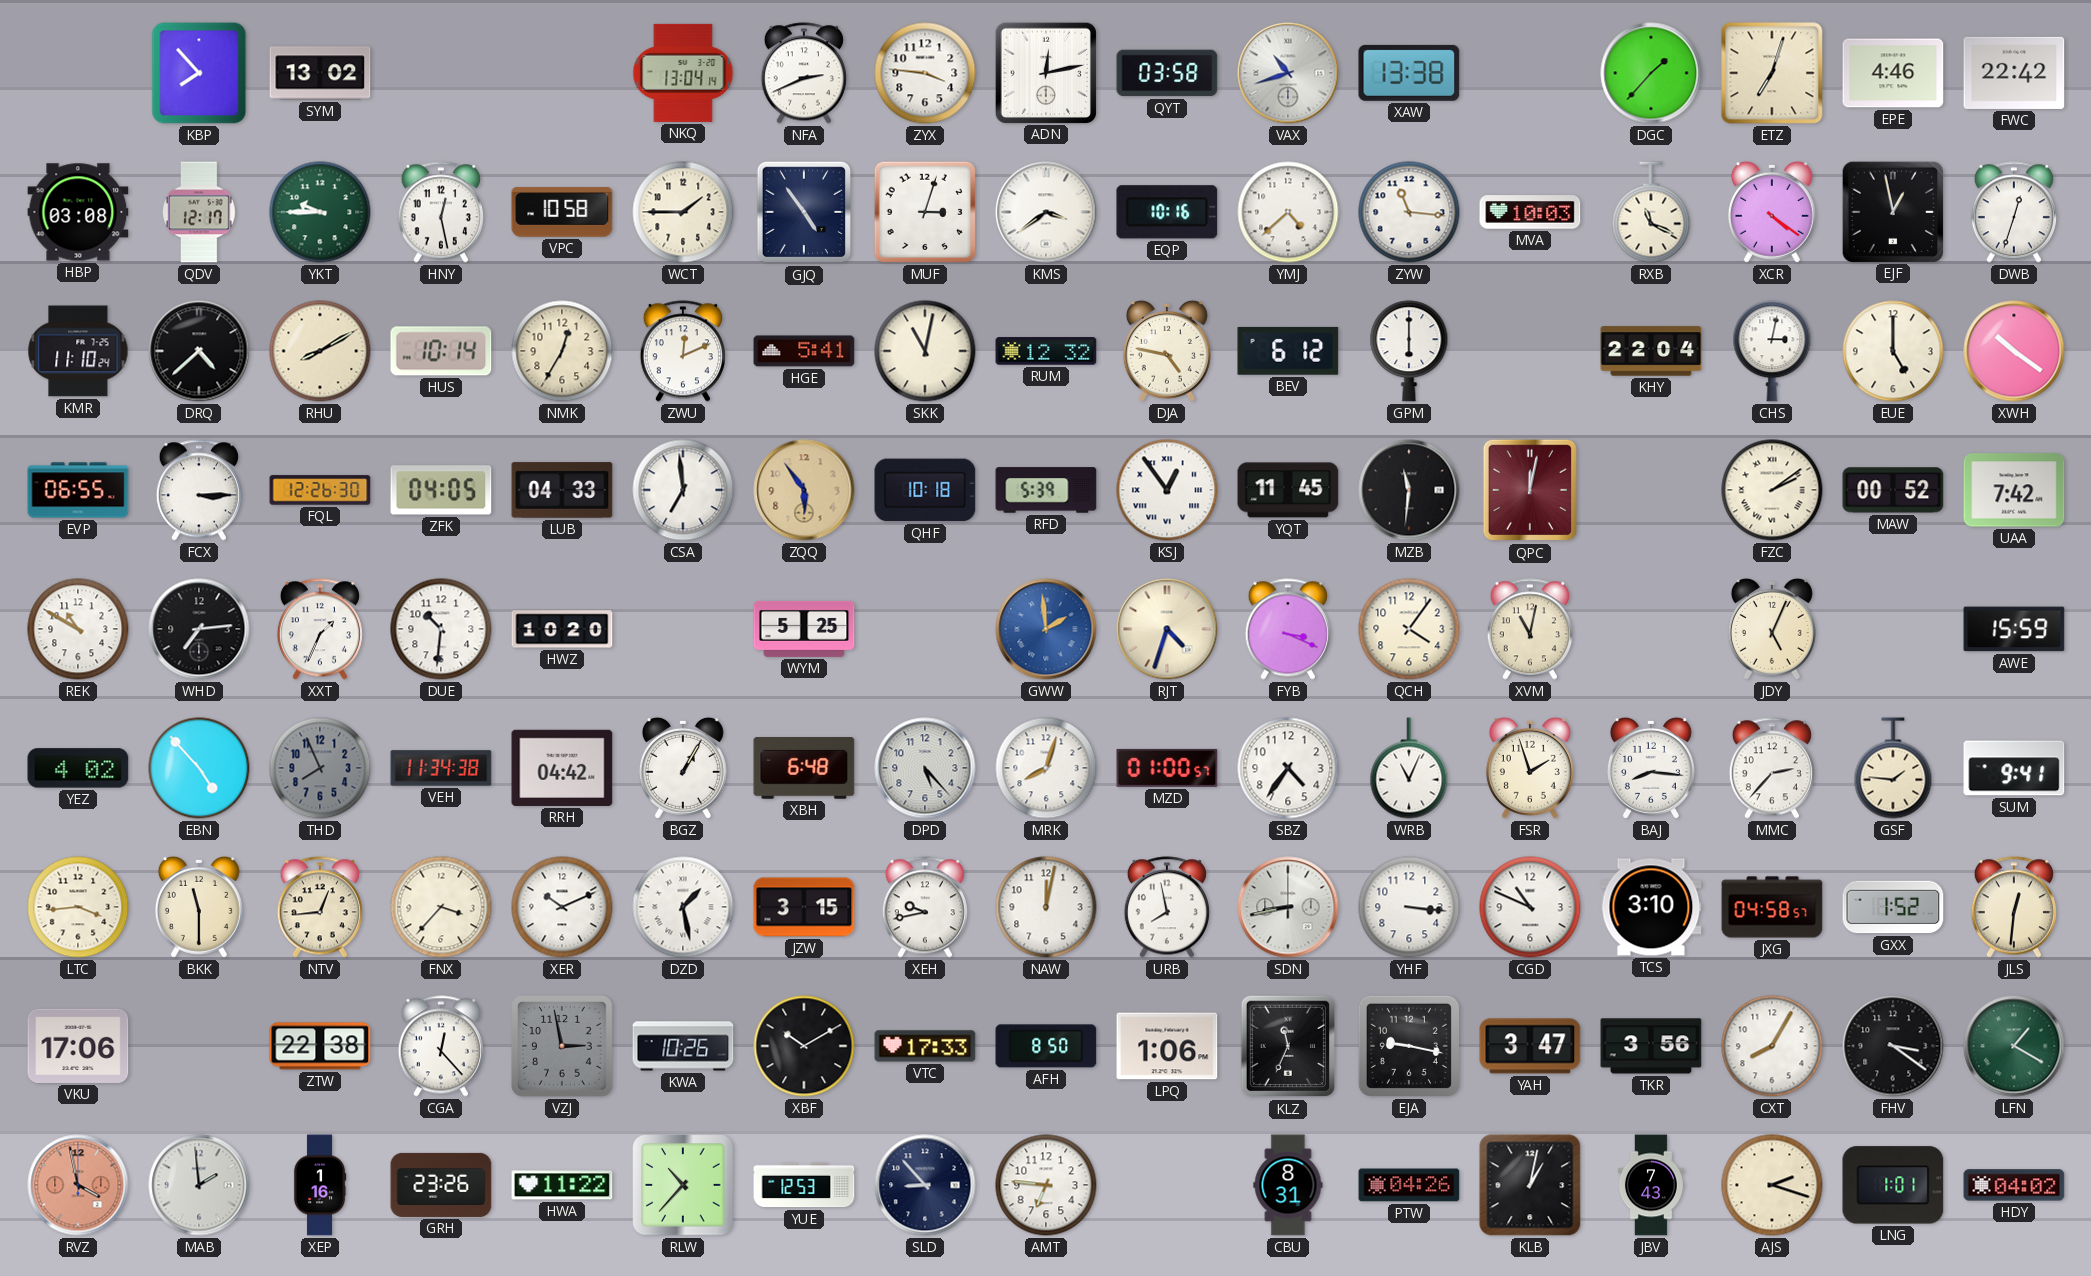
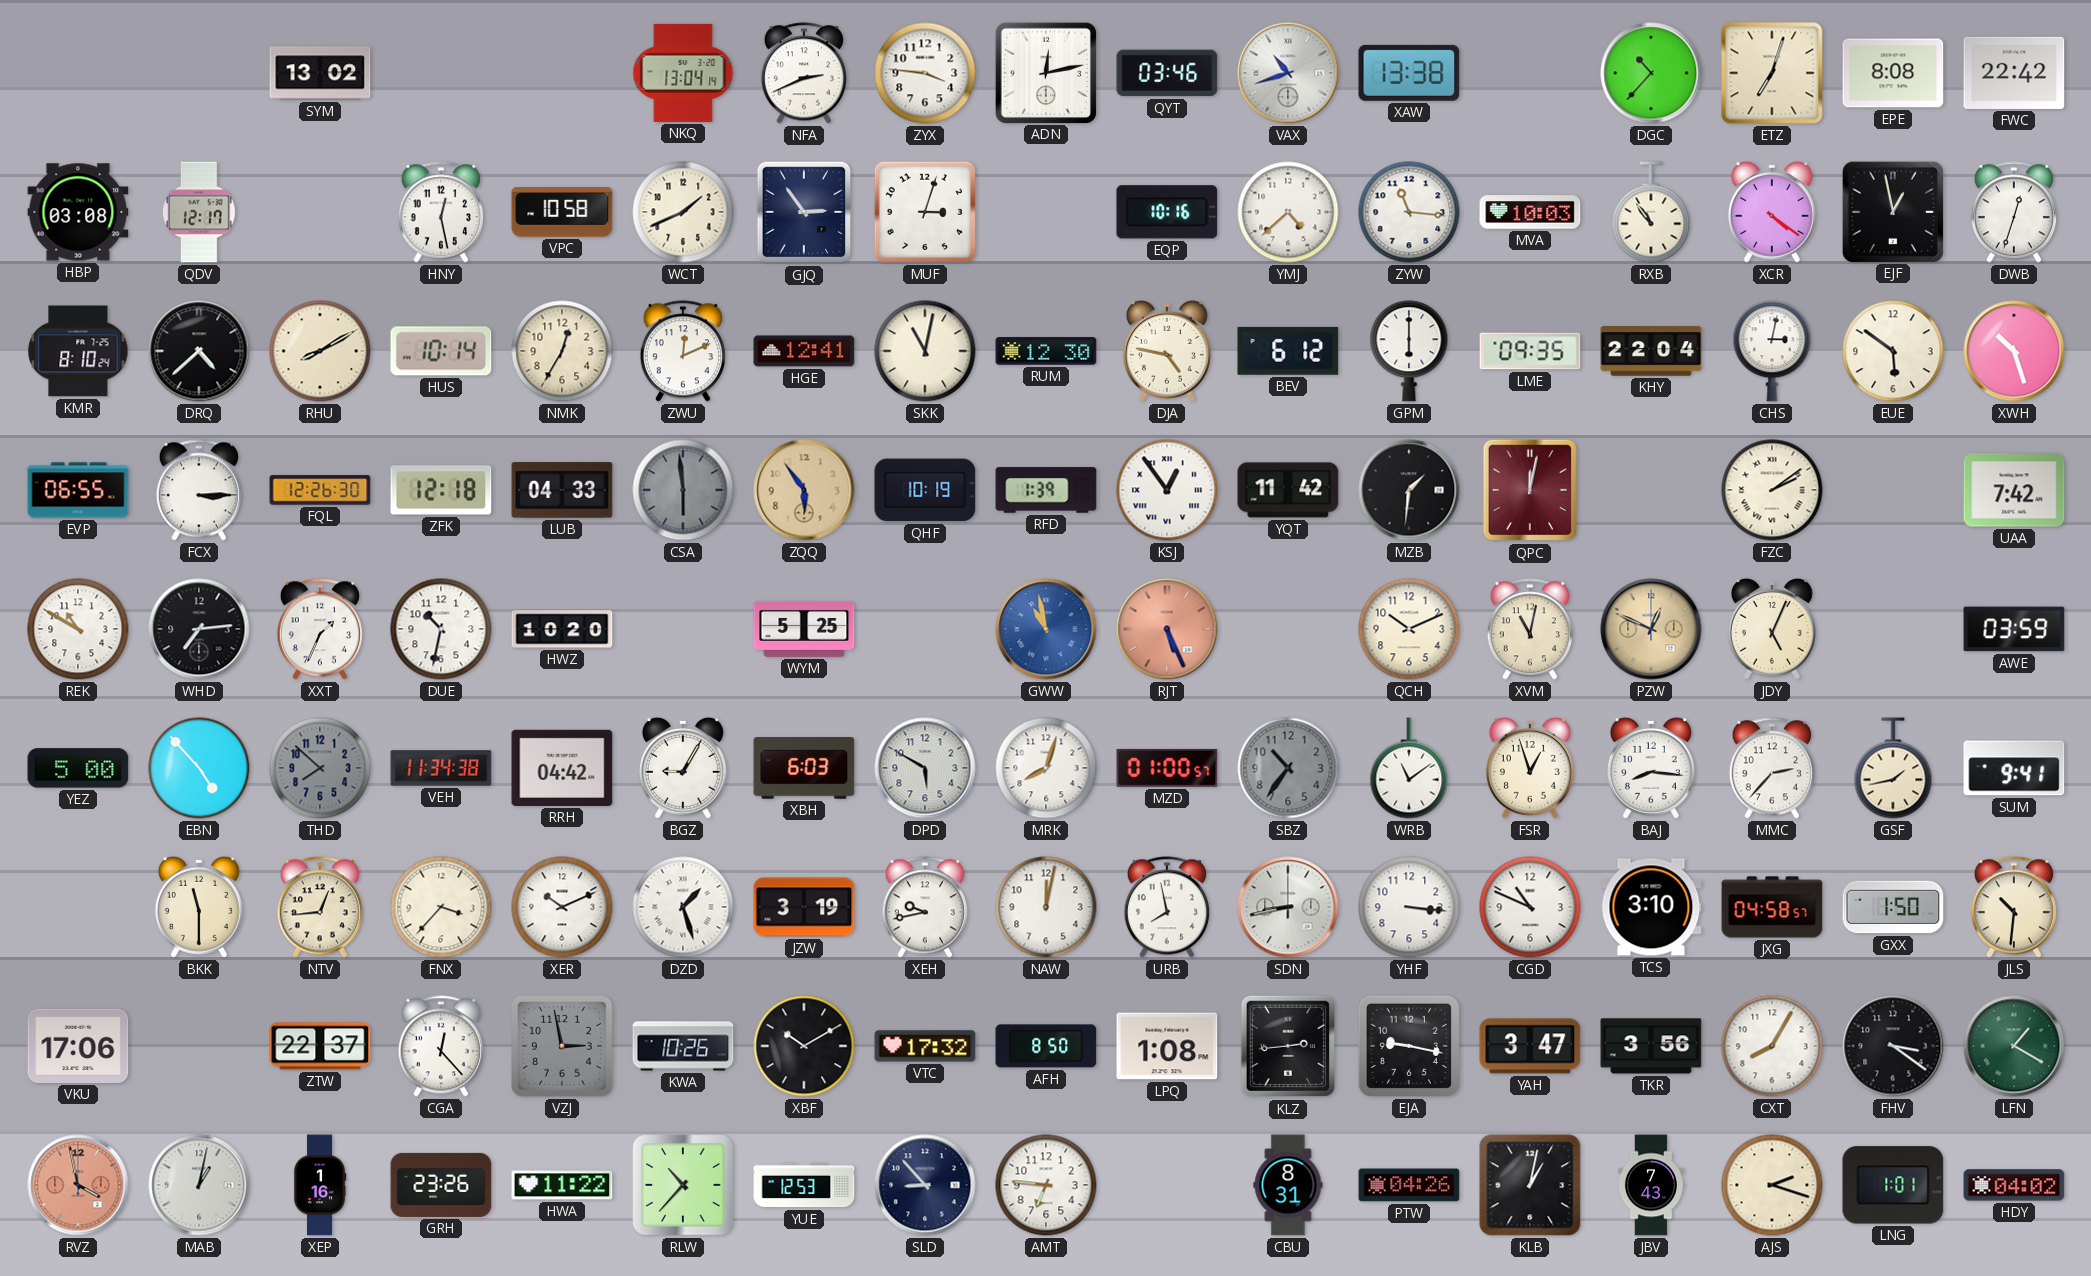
KBP: 7:53 -> none
QYT: 03:58 -> 03:46
DGC: 1:37 -> 10:37
EPE: 4:46 -> 8:08
YKT: 9:45 -> none
WCT: 1:45 -> 1:41
GJQ: 4:54 -> 2:54
KMS: 3:39 -> none
RXB: 11:19 -> 10:54
KMR: 11:10 -> 8:10
HGE: 5:41 -> 12:41
RUM: 12:32 -> 12:30
LME: none -> 09:35
EUE: 5:00 -> 5:51
XWH: 10:21 -> 10:27
ZFK: 04:05 -> 12:18
CSA: 6:59 -> 5:59
CSA dial: white -> grey
QHF: 10:18 -> 10:19
RFD: 5:39 -> 1:39
YQT: 11:45 -> 11:42
MZB: 11:31 -> 1:31
MAW: 00:52 -> none
DUE: 10:31 -> 10:32
GWW: 1:59 -> 10:58
RJT: 4:33 -> 5:26
RJT dial: cream -> salmon
FYB: 3:19 -> none
QCH: 4:06 -> 10:11
PZW: none -> 12:49
AWE: 15:59 -> 03:59
YEZ: 4:02 -> 5:00
THD: 7:56 -> 7:52
BGZ: 1:05 -> 9:05
XBH: 6:48 -> 6:03
DPD: 5:23 -> 5:50
SBZ: 4:36 -> 10:36
SBZ dial: white -> grey
WRB: 11:04 -> 11:09
FSR: 1:57 -> 12:57
GSF: 1:46 -> 1:43
LTC: 3:44 -> none
DZD: 1:28 -> 1:27
JZW: 3:15 -> 3:19
GXX: 1:52 -> 1:50
JLS: 12:31 -> 10:31
ZTW: 22:38 -> 22:37
VTC: 17:33 -> 17:32
LPQ: 1:06 -> 1:08
KLZ: 11:34 -> 2:44
MAB: 1:59 -> 1:02
